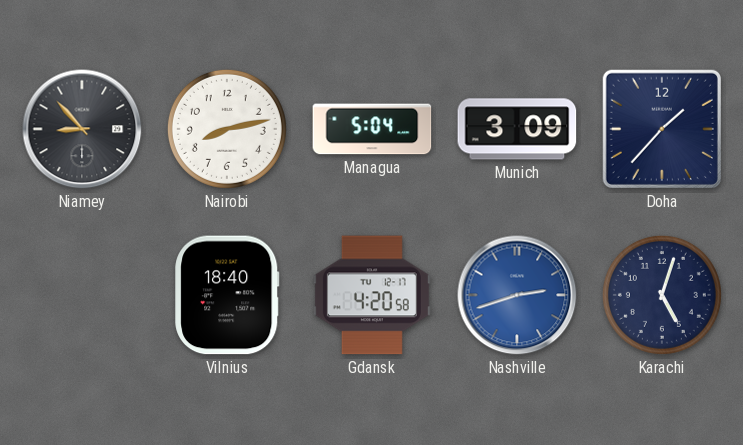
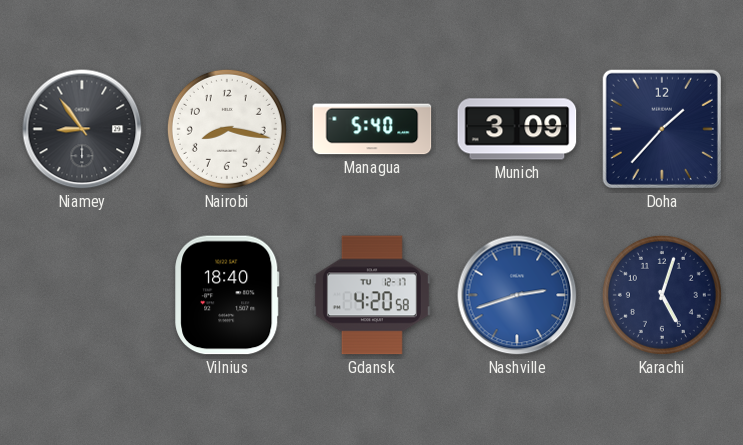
Niamey: 8:53 -> 8:54
Nairobi: 8:13 -> 8:17
Managua: 5:04 -> 5:40
